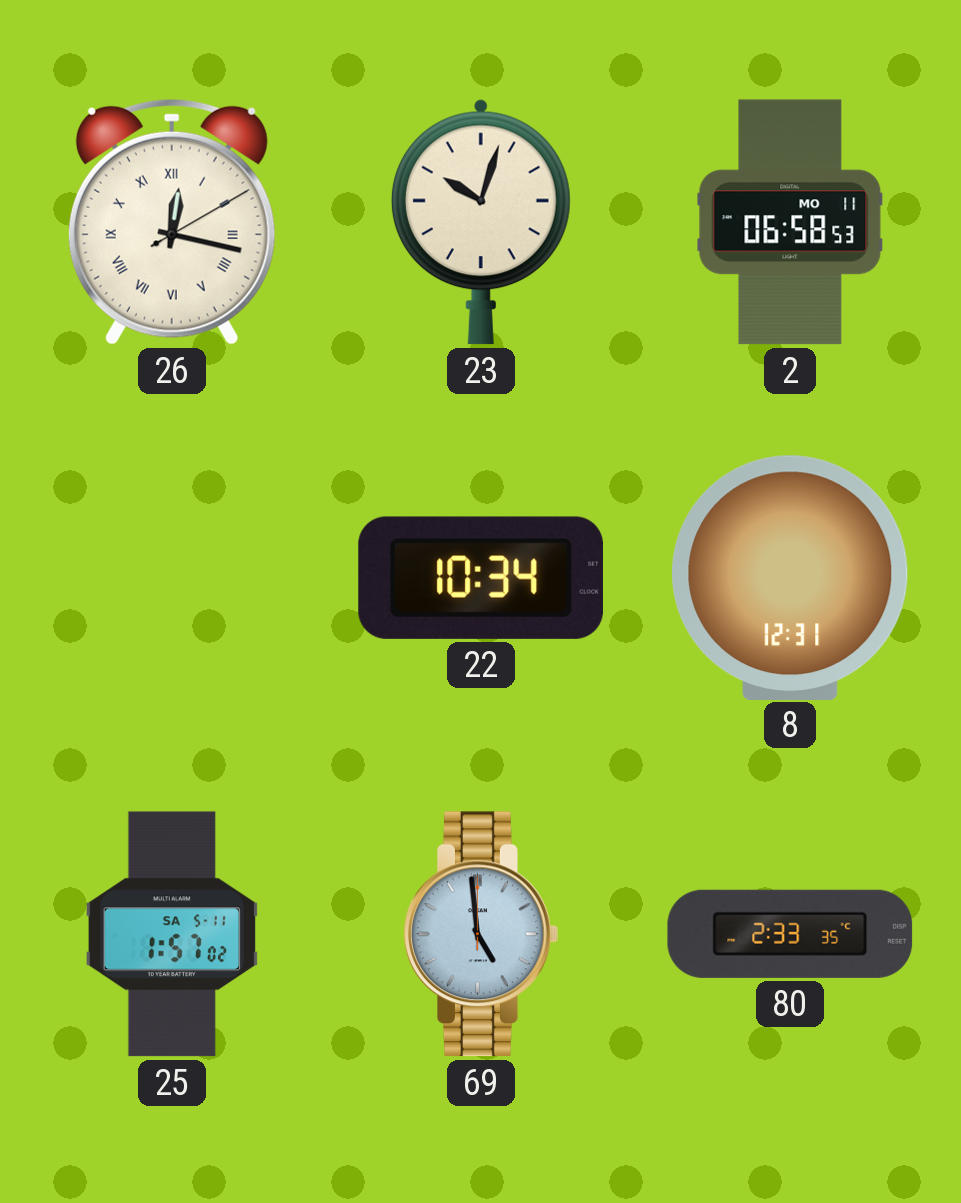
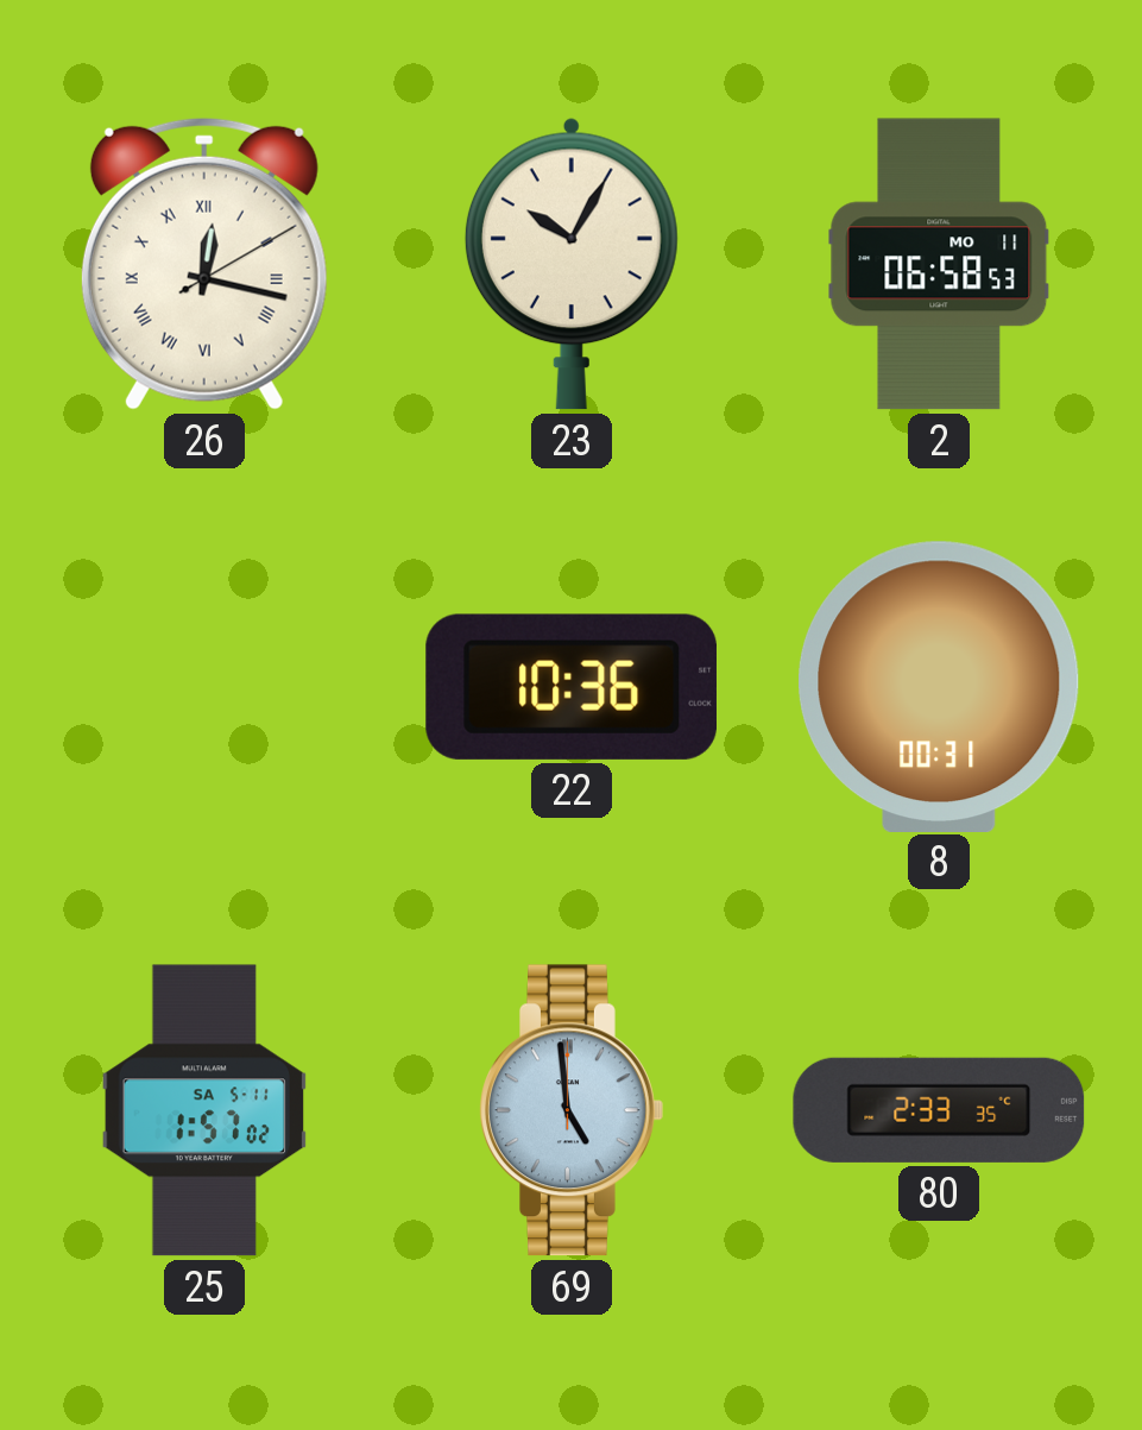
23: 10:03 -> 10:05
22: 10:34 -> 10:36
8: 12:31 -> 00:31
